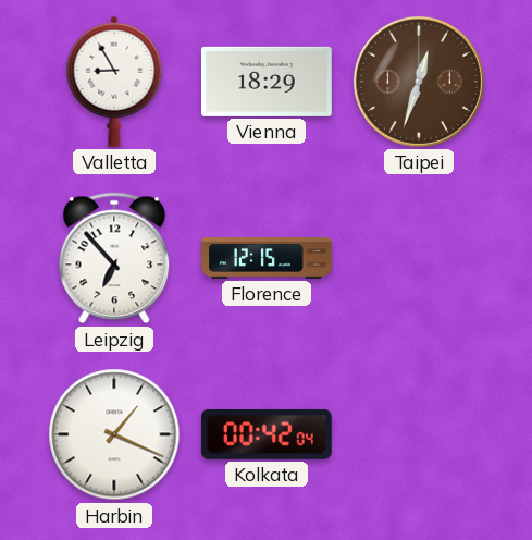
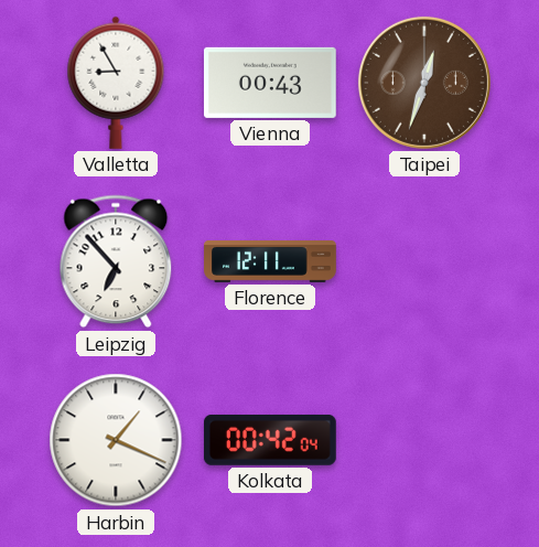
Vienna: 18:29 -> 00:43
Florence: 12:15 -> 12:11
